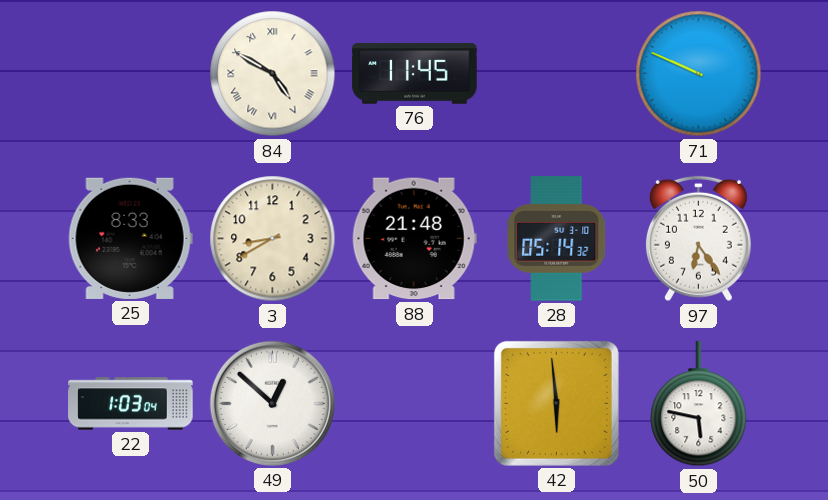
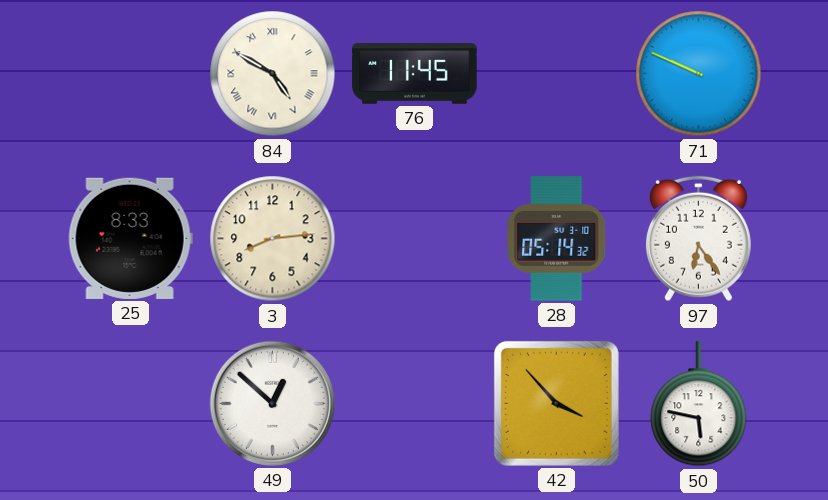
3: 8:40 -> 8:14
88: 21:48 -> none
22: 1:03 -> none
42: 5:59 -> 3:53
